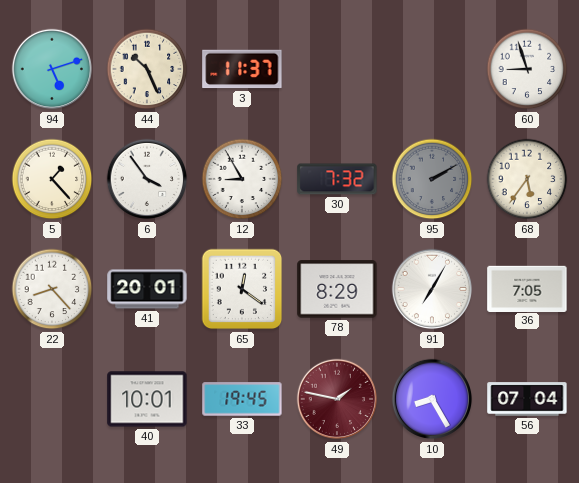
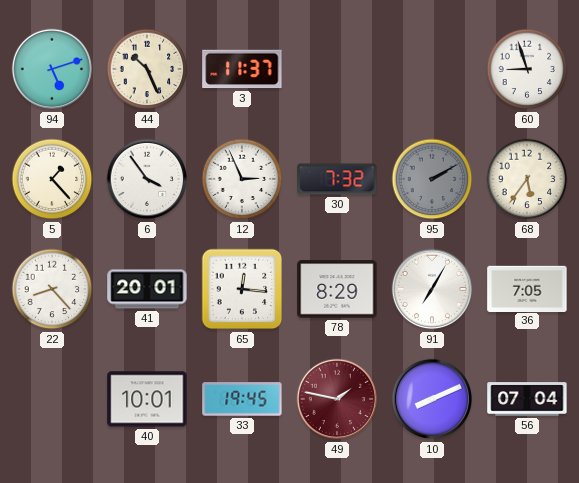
12: 8:55 -> 2:56
65: 12:21 -> 12:16
10: 8:25 -> 8:11
